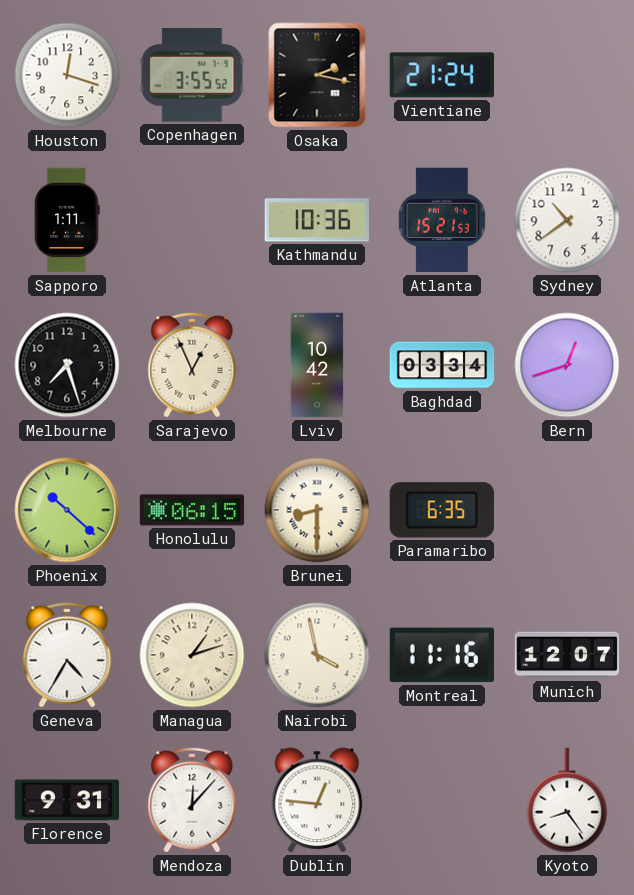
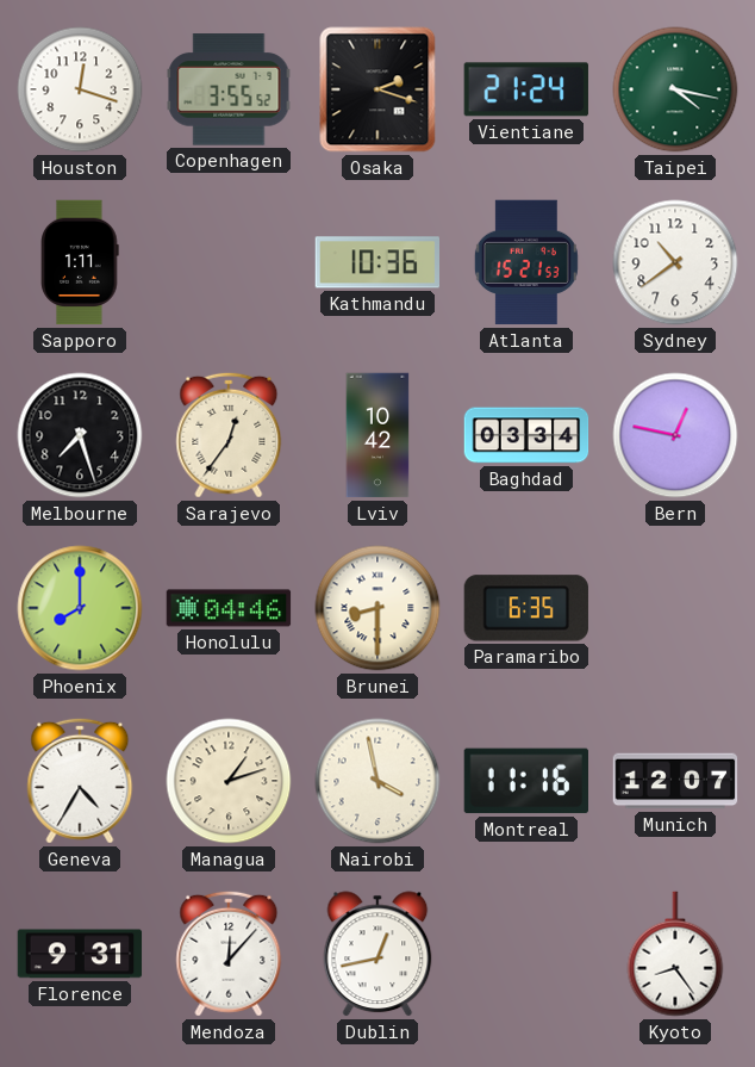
Osaka: 2:17 -> 2:18
Taipei: none -> 4:17
Sarajevo: 12:56 -> 12:36
Bern: 12:42 -> 12:47
Phoenix: 10:22 -> 8:00
Honolulu: 06:15 -> 04:46
Dublin: 12:46 -> 12:43
